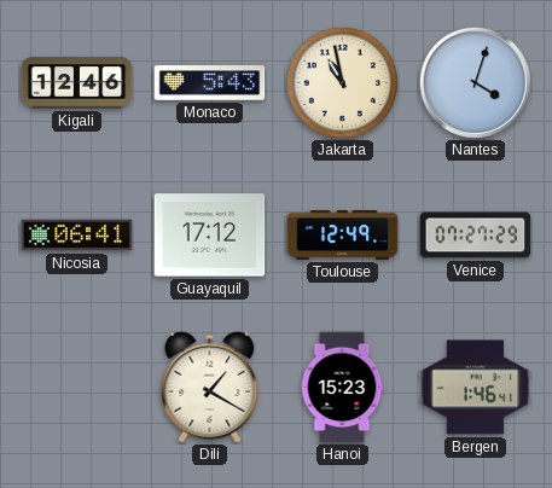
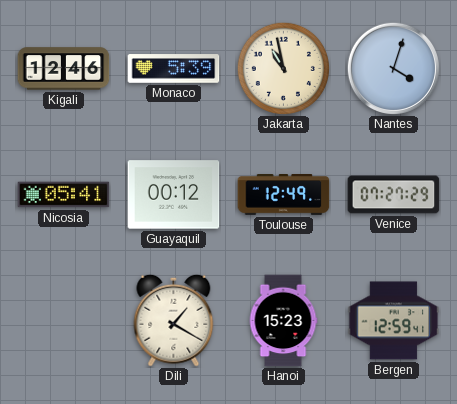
Monaco: 5:43 -> 5:39
Nicosia: 06:41 -> 05:41
Guayaquil: 17:12 -> 00:12
Bergen: 1:46 -> 12:59
